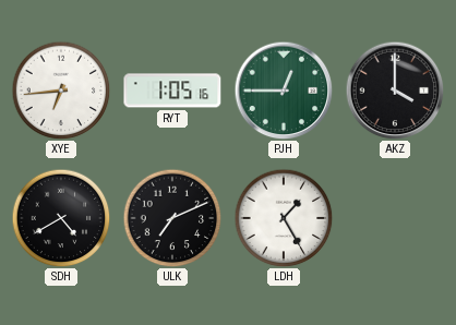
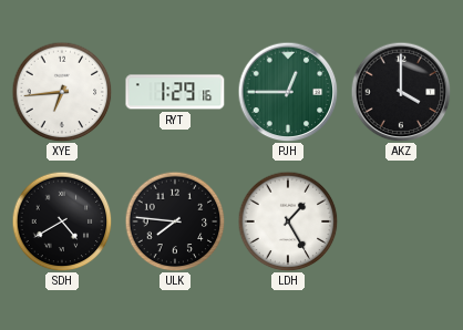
RYT: 1:05 -> 1:29
ULK: 7:11 -> 7:46
